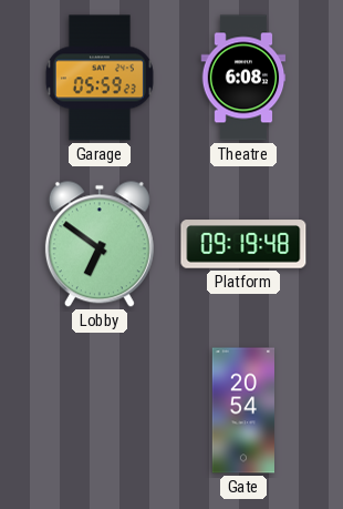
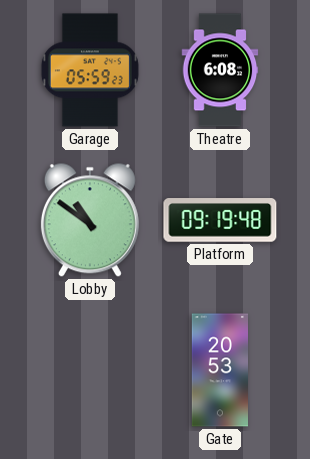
Lobby: 6:51 -> 10:51
Gate: 20:54 -> 20:53
